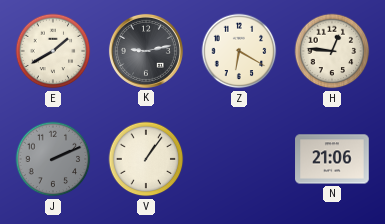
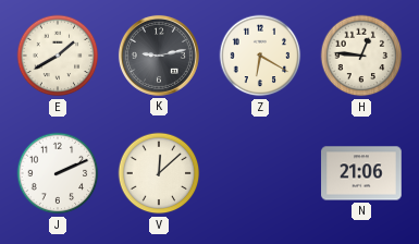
J dial: grey -> white
V: 1:06 -> 12:08
